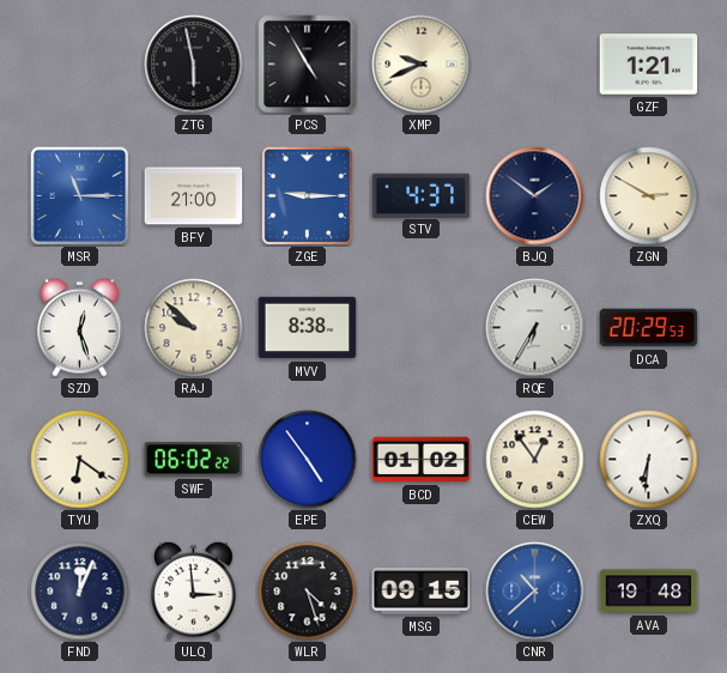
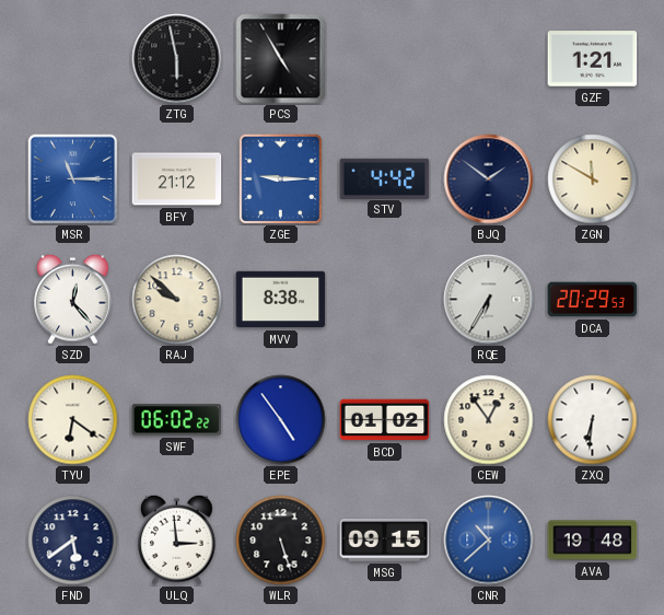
XMP: 9:41 -> none
BFY: 21:00 -> 21:12
STV: 4:37 -> 4:42
ZGN: 2:50 -> 11:50
SZD: 12:27 -> 12:23
FND: 12:04 -> 5:39
WLR: 4:27 -> 5:27
